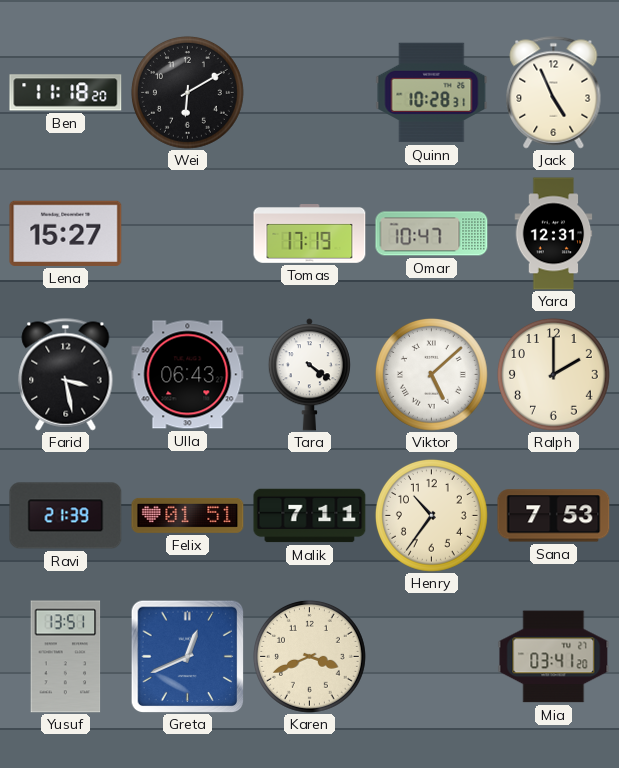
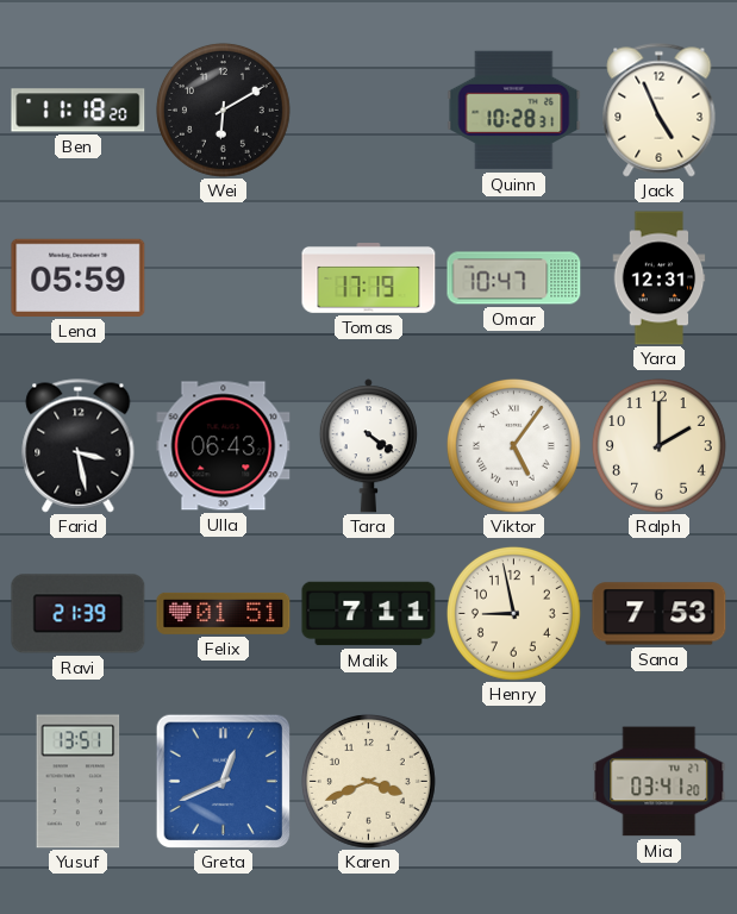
Lena: 15:27 -> 05:59
Viktor: 5:08 -> 5:06
Henry: 10:36 -> 8:58
